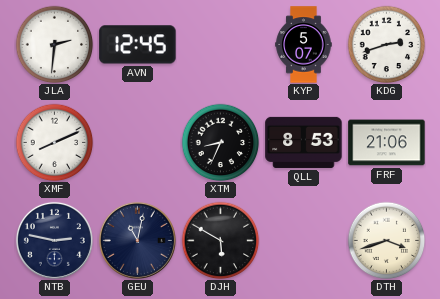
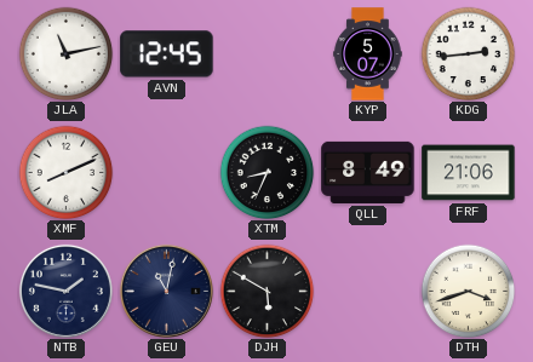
JLA: 2:31 -> 11:13
KDG: 2:42 -> 2:44
QLL: 8:53 -> 8:49
NTB: 2:47 -> 1:47
